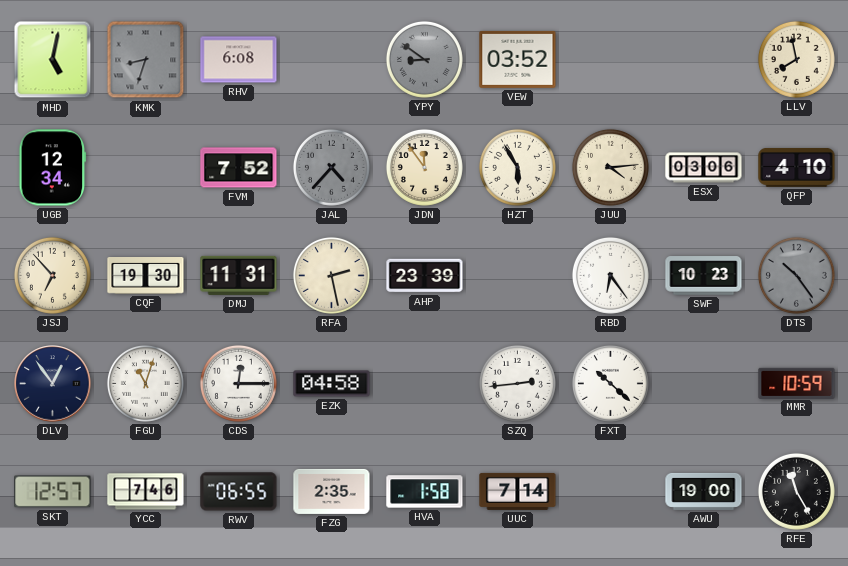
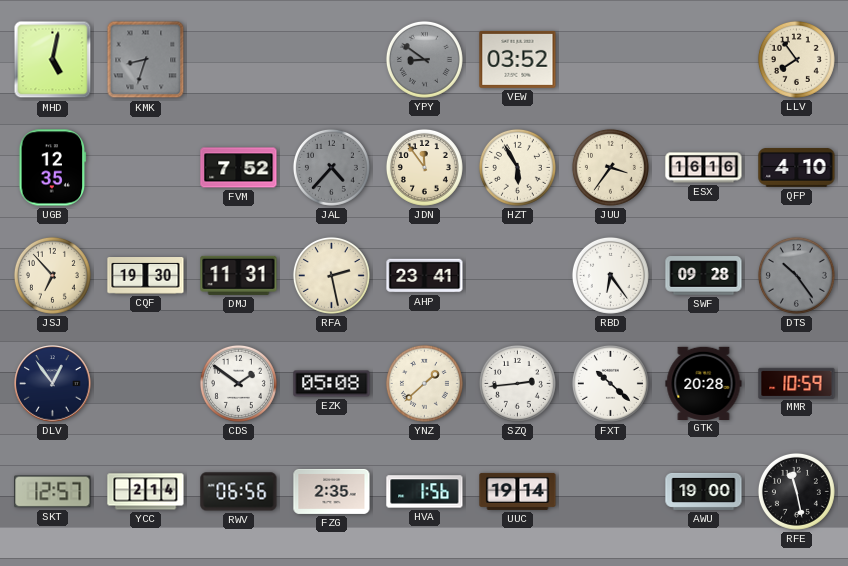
RHV: 6:08 -> none
LLV: 7:58 -> 7:54
UGB: 12:34 -> 12:35
JUU: 4:14 -> 3:36
ESX: 03:06 -> 16:16
AHP: 23:39 -> 23:41
SWF: 10:23 -> 09:28
FGU: 11:03 -> none
CDS: 12:15 -> 1:51
EZK: 04:58 -> 05:08
YNZ: none -> 1:38
GTK: none -> 20:28
YCC: 7:46 -> 2:14
RWV: 06:55 -> 06:56
HVA: 1:58 -> 1:56
UUC: 7:14 -> 19:14
RFE: 11:25 -> 11:28
